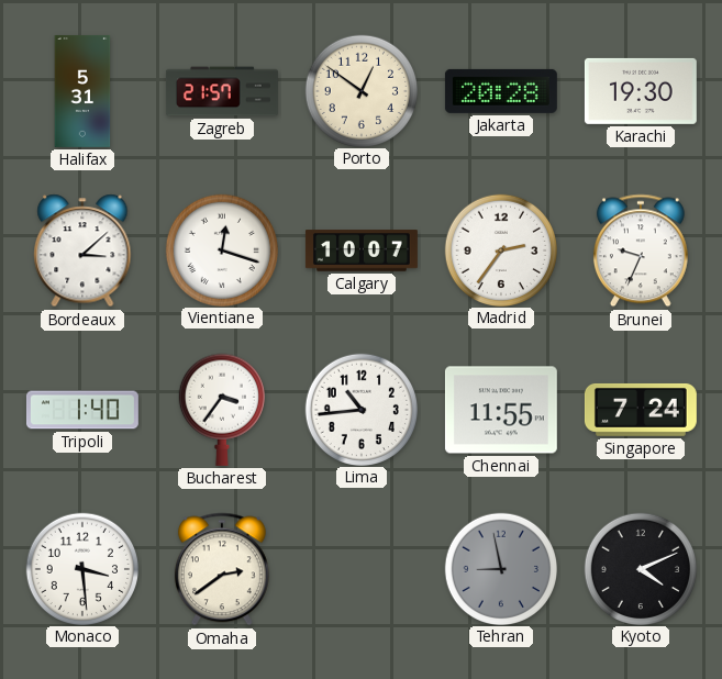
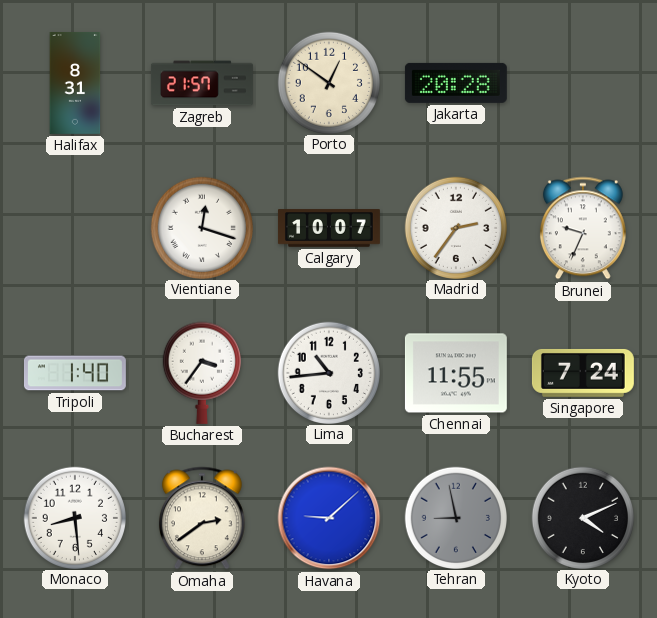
Halifax: 5:31 -> 8:31
Karachi: 19:30 -> none
Bordeaux: 3:08 -> none
Monaco: 3:29 -> 8:29
Havana: none -> 9:08
